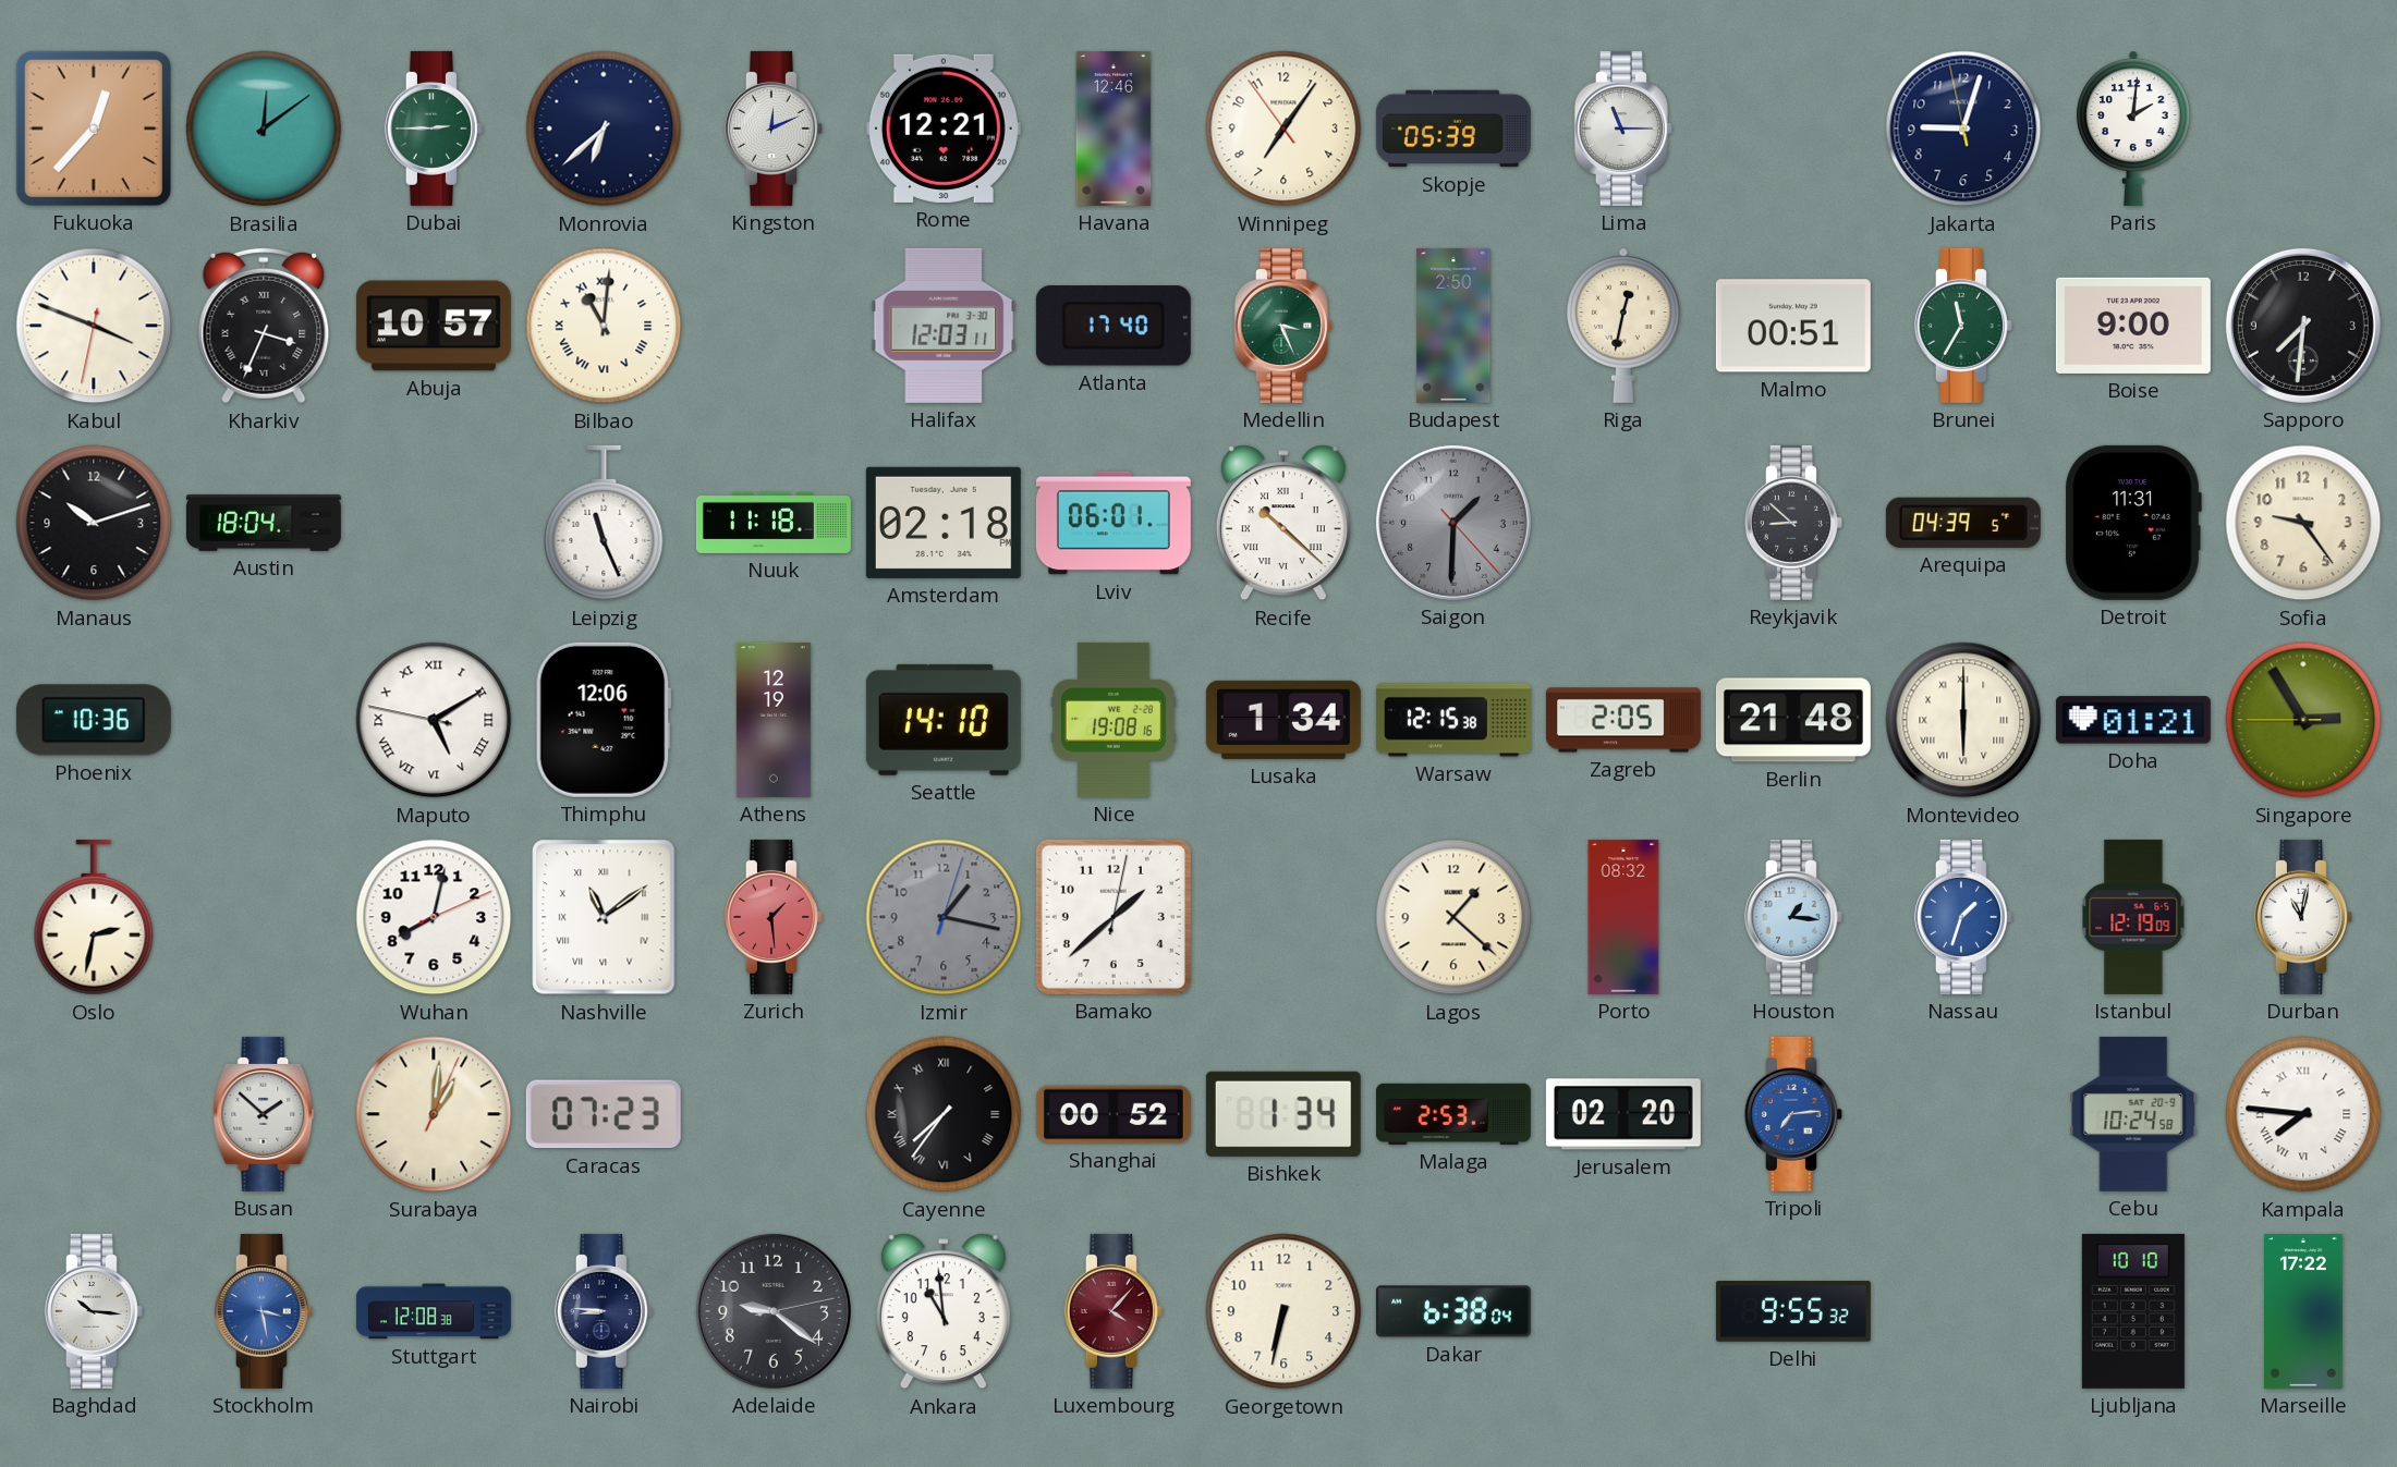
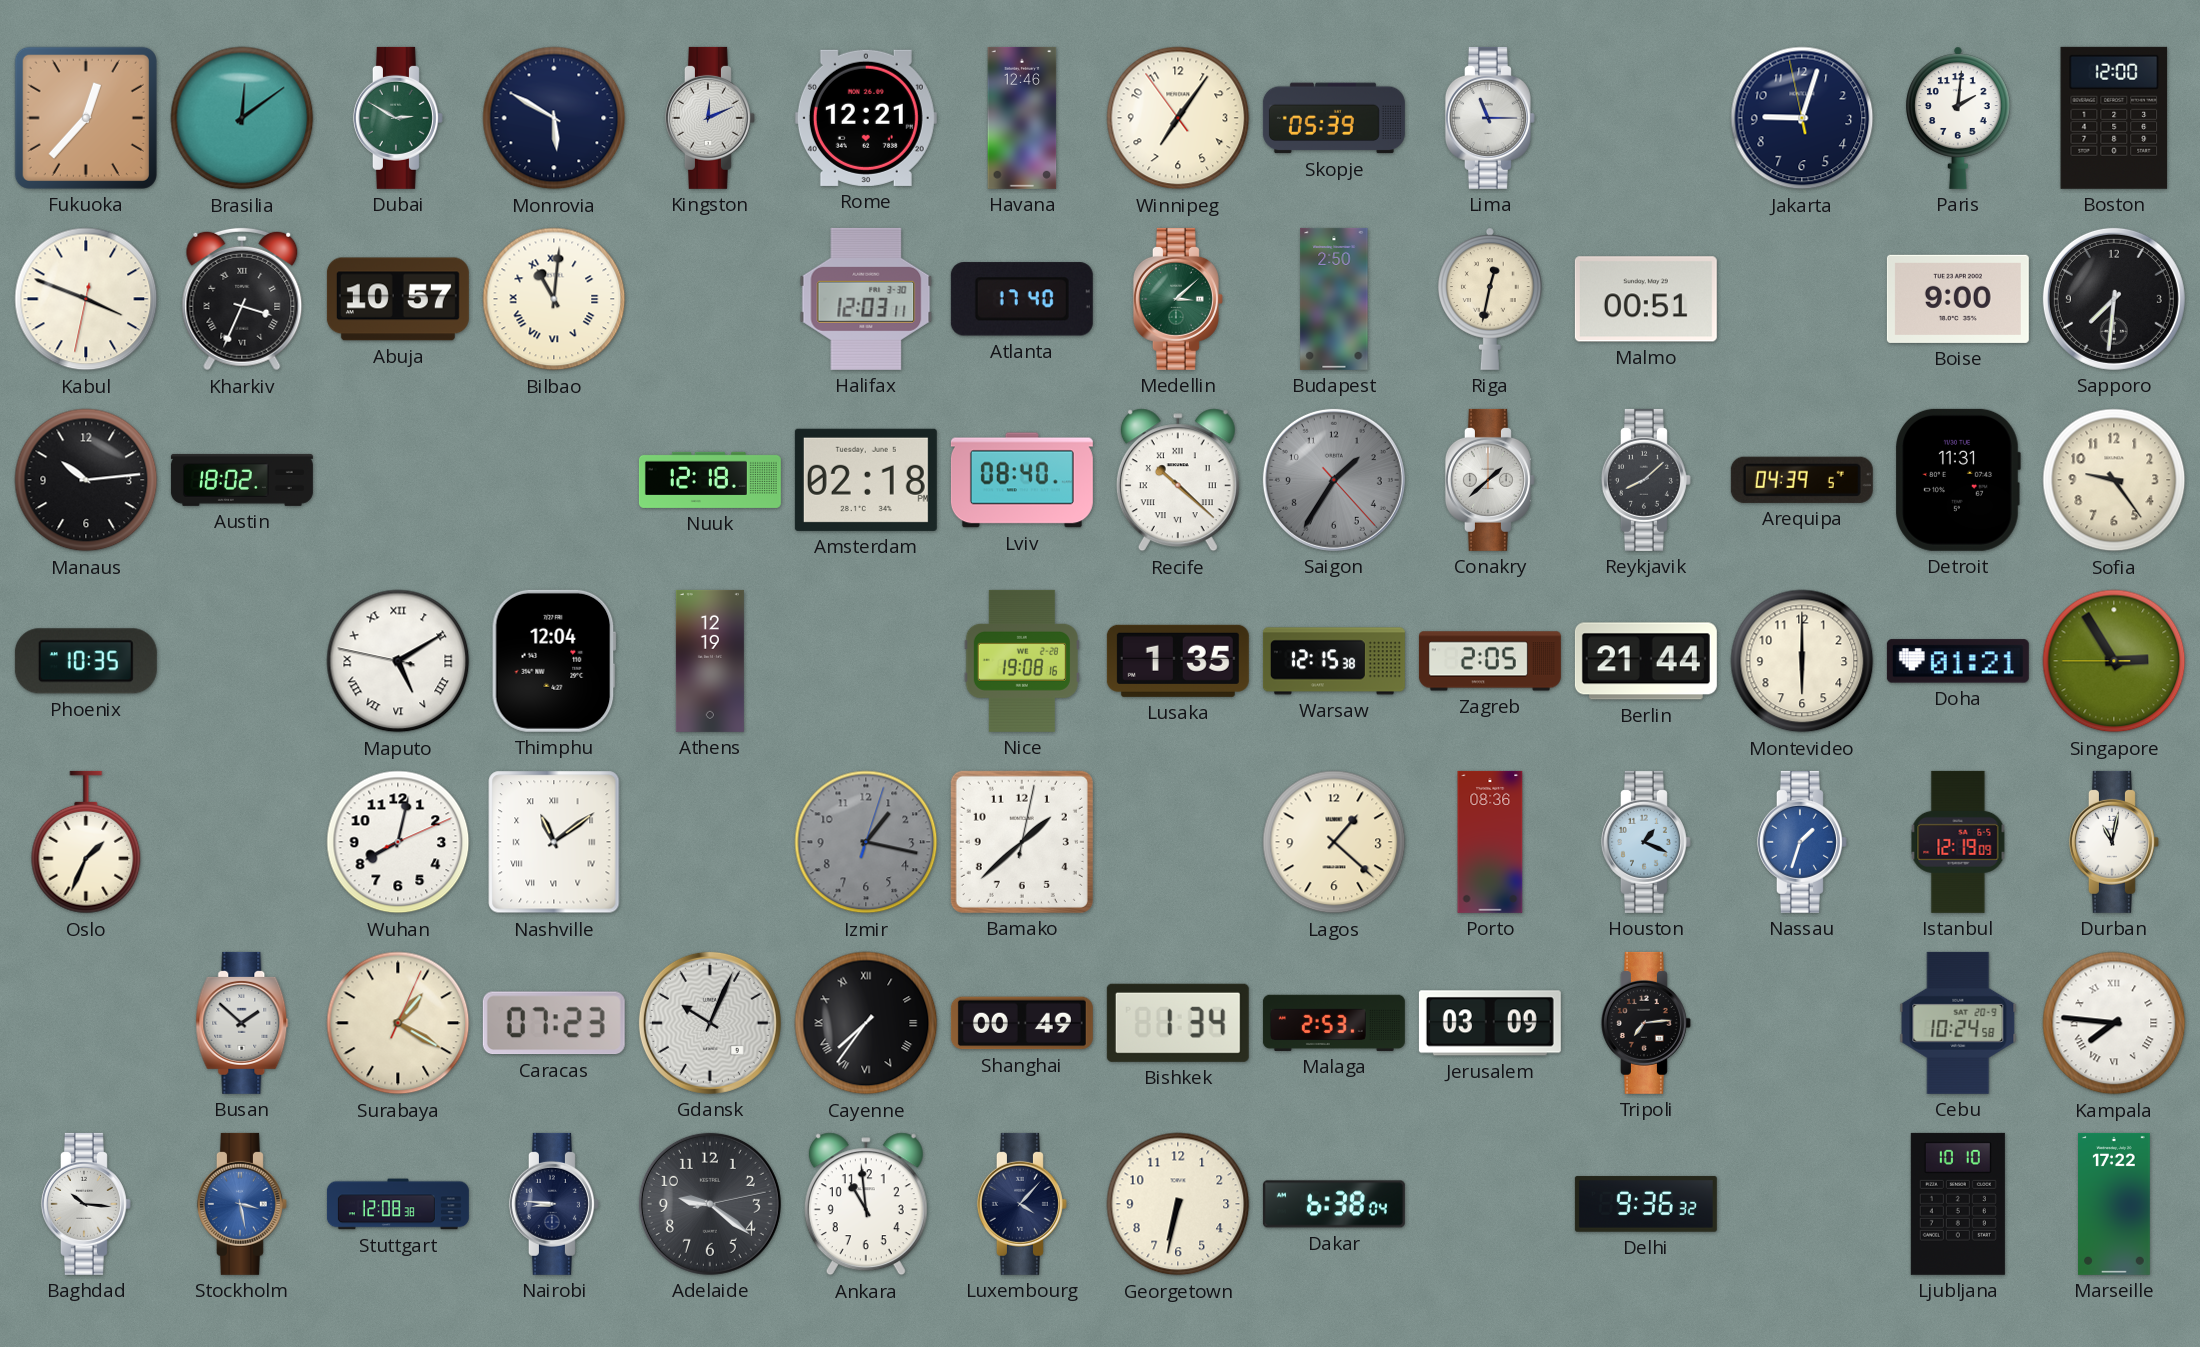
Dubai: 2:45 -> 2:50
Monrovia: 6:38 -> 5:50
Boston: none -> 12:00
Medellin: 3:26 -> 3:08
Brunei: 11:35 -> none
Manaus: 10:12 -> 10:14
Austin: 18:04 -> 18:02
Leipzig: 11:26 -> none
Nuuk: 11:18 -> 12:18
Lviv: 06:01 -> 08:40
Saigon: 1:30 -> 1:35
Conakry: none -> 1:38
Reykjavik: 8:52 -> 8:08
Phoenix: 10:36 -> 10:35
Thimphu: 12:06 -> 12:04
Seattle: 14:10 -> none
Lusaka: 1:34 -> 1:35
Berlin: 21:48 -> 21:44
Montevideo numerals: Roman -> Arabic
Oslo: 2:32 -> 1:34
Zurich: 1:29 -> none
Porto: 08:32 -> 08:36
Houston: 1:16 -> 1:19
Surabaya: 1:01 -> 1:20
Gdansk: none -> 10:04
Shanghai: 00:52 -> 00:49
Jerusalem: 02:20 -> 03:09
Tripoli dial: blue -> black
Luxembourg dial: burgundy -> navy
Delhi: 9:55 -> 9:36
